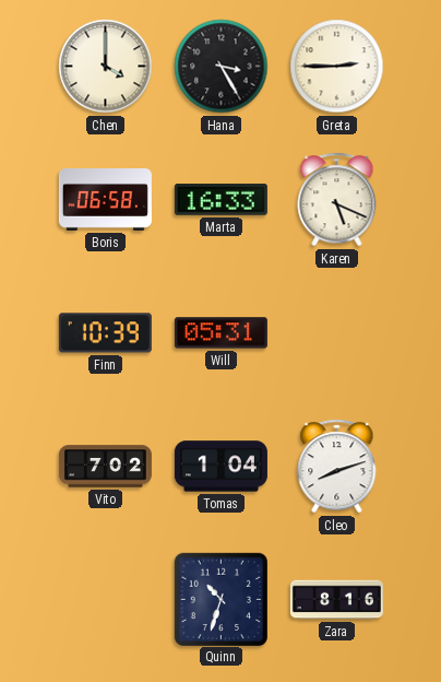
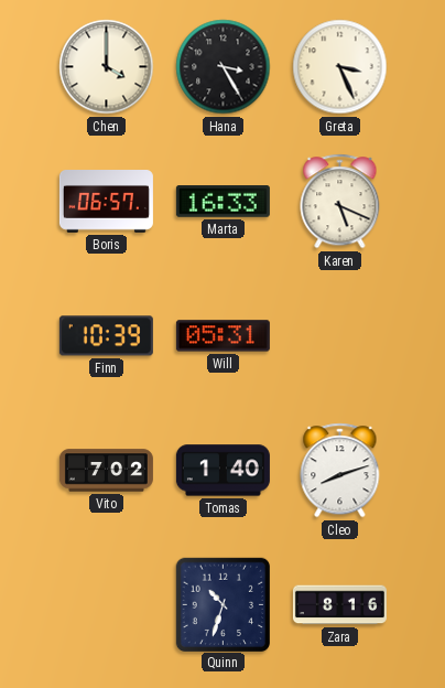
Greta: 2:45 -> 3:26
Boris: 06:58 -> 06:57
Tomas: 1:04 -> 1:40
